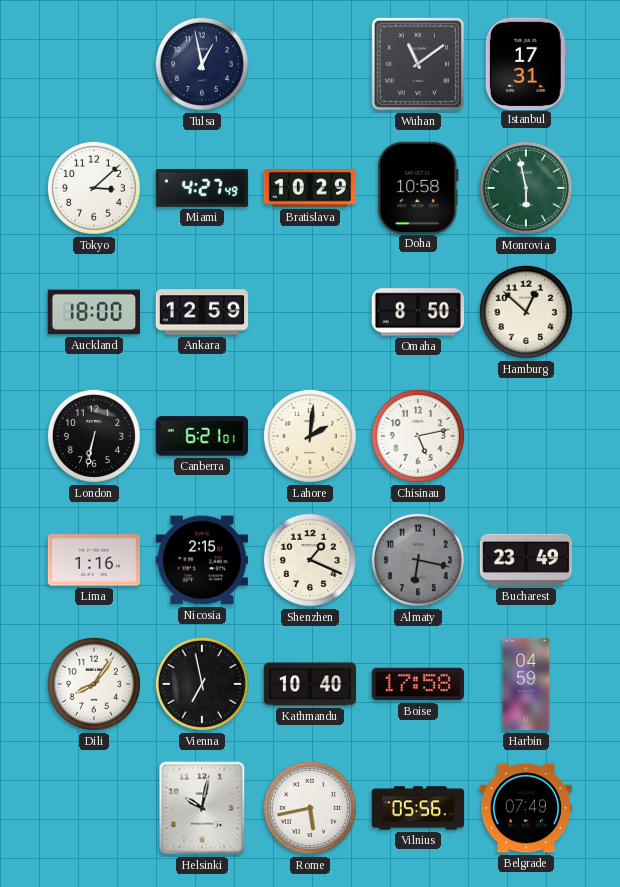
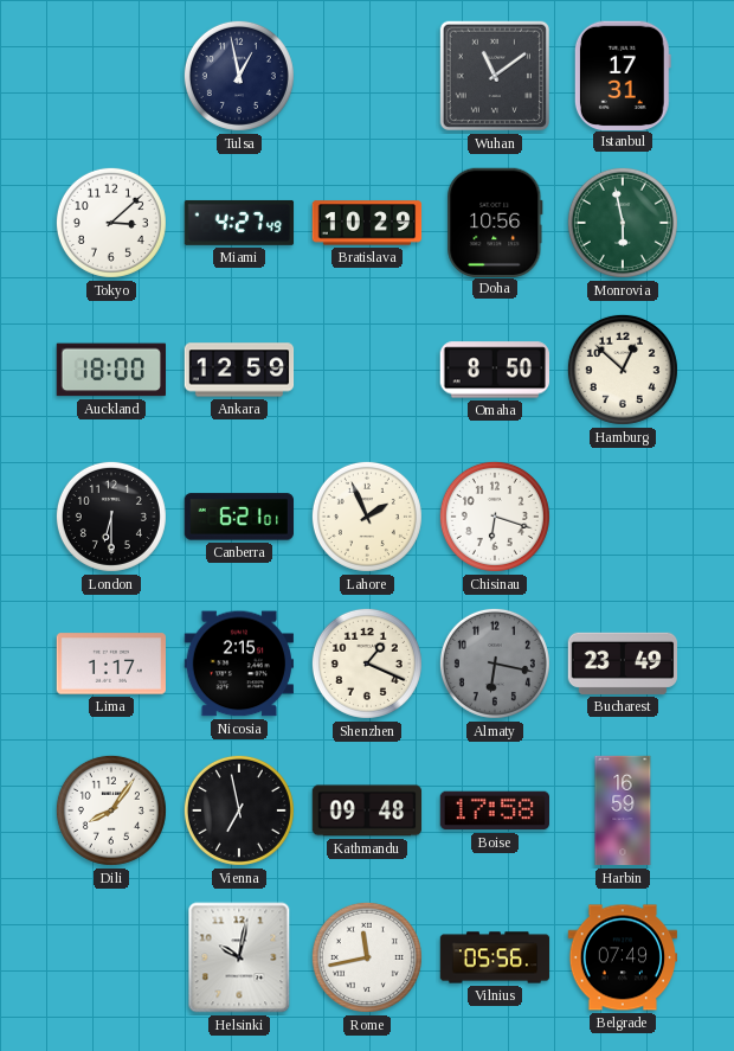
Doha: 10:58 -> 10:56
London: 6:32 -> 6:30
Lahore: 2:01 -> 1:56
Chisinau: 5:13 -> 6:18
Lima: 1:16 -> 1:17
Kathmandu: 10:40 -> 09:48
Harbin: 04:59 -> 16:59
Rome: 5:43 -> 11:43
